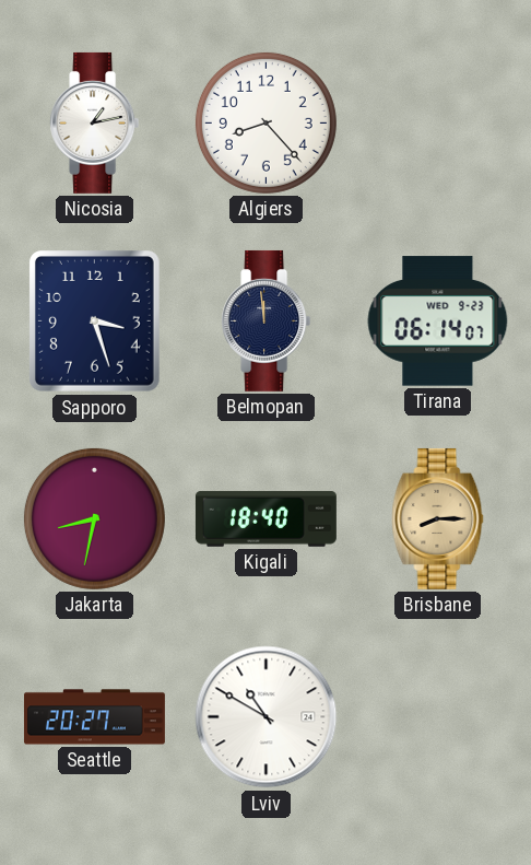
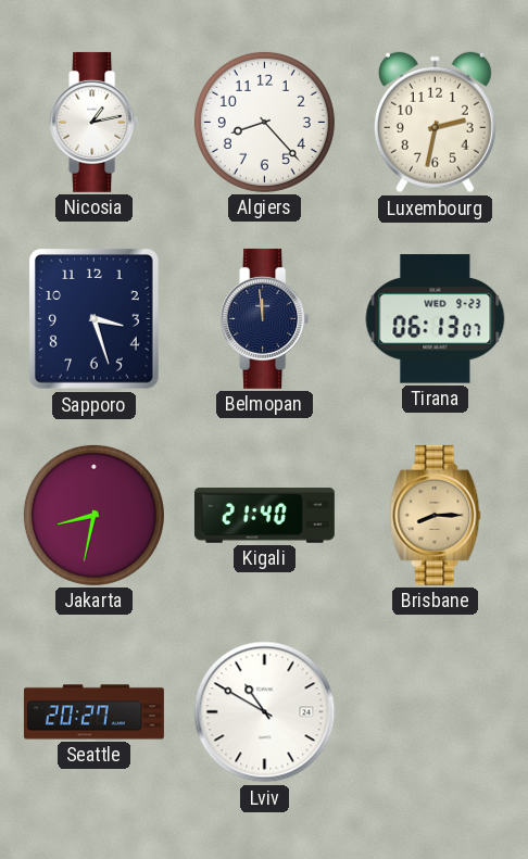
Luxembourg: none -> 2:32
Tirana: 06:14 -> 06:13
Kigali: 18:40 -> 21:40
